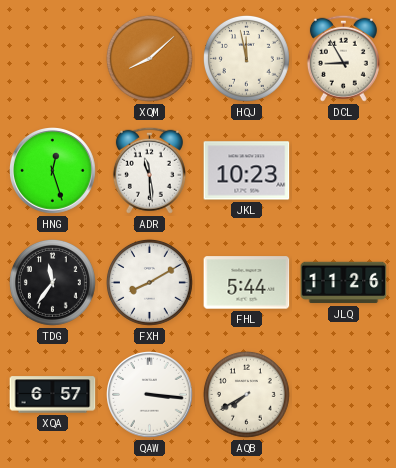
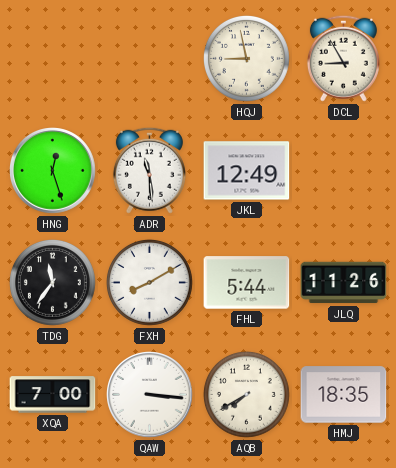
XQM: 8:08 -> none
HQJ: 11:58 -> 8:58
JKL: 10:23 -> 12:49
XQA: 6:57 -> 7:00
HMJ: none -> 18:35
